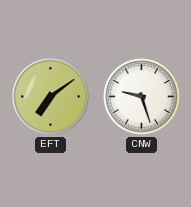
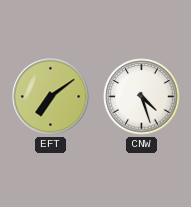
CNW: 9:27 -> 4:27
